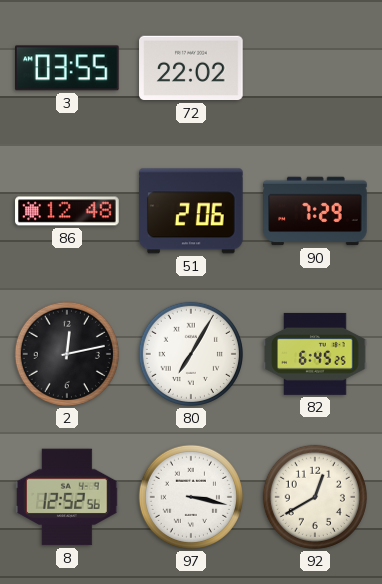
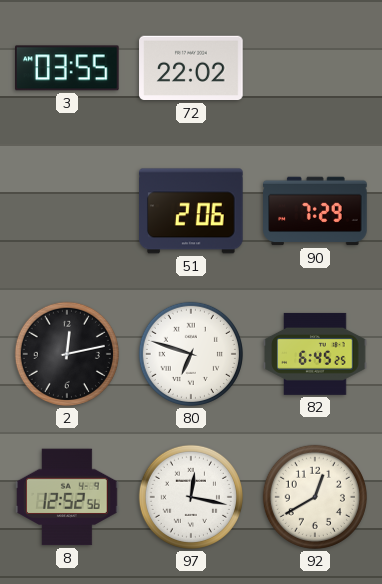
86: 12:48 -> none
80: 7:05 -> 6:48
97: 3:17 -> 12:17
